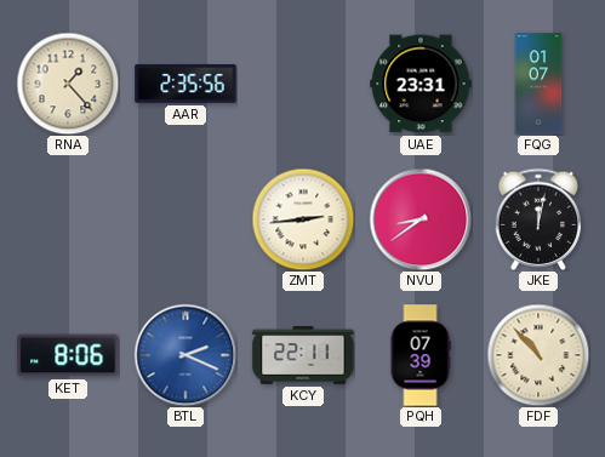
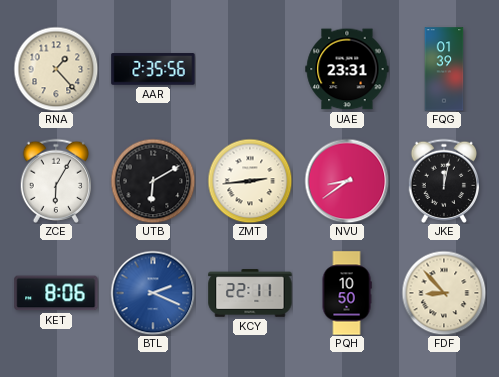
FQG: 01:07 -> 01:39
ZCE: none -> 6:05
UTB: none -> 6:10
PQH: 07:39 -> 10:50
FDF: 10:53 -> 8:53
